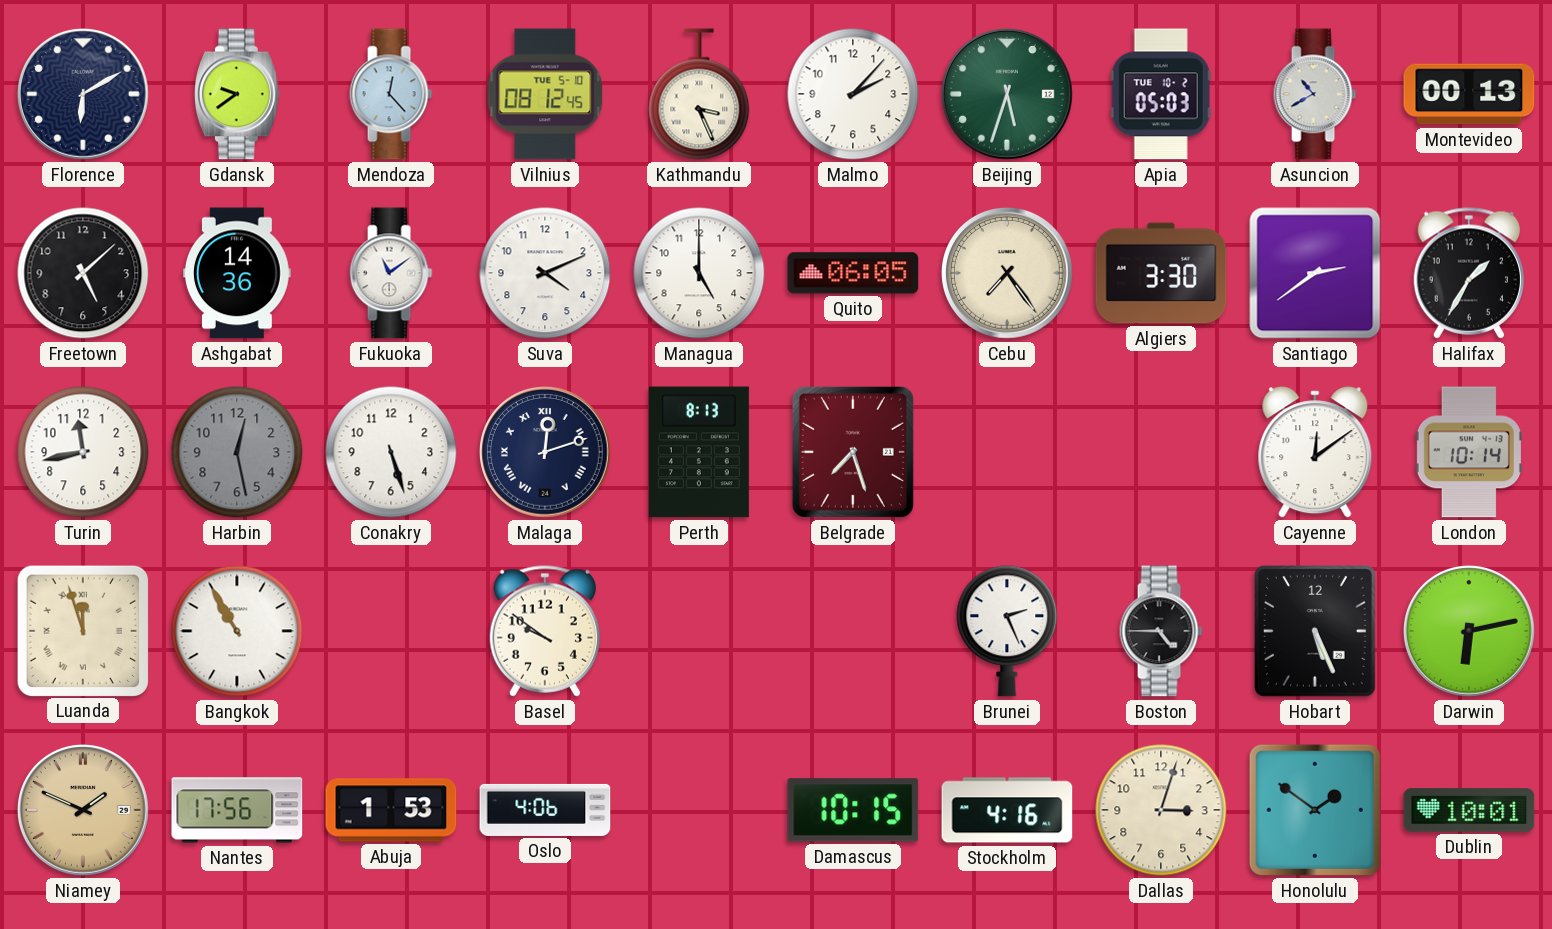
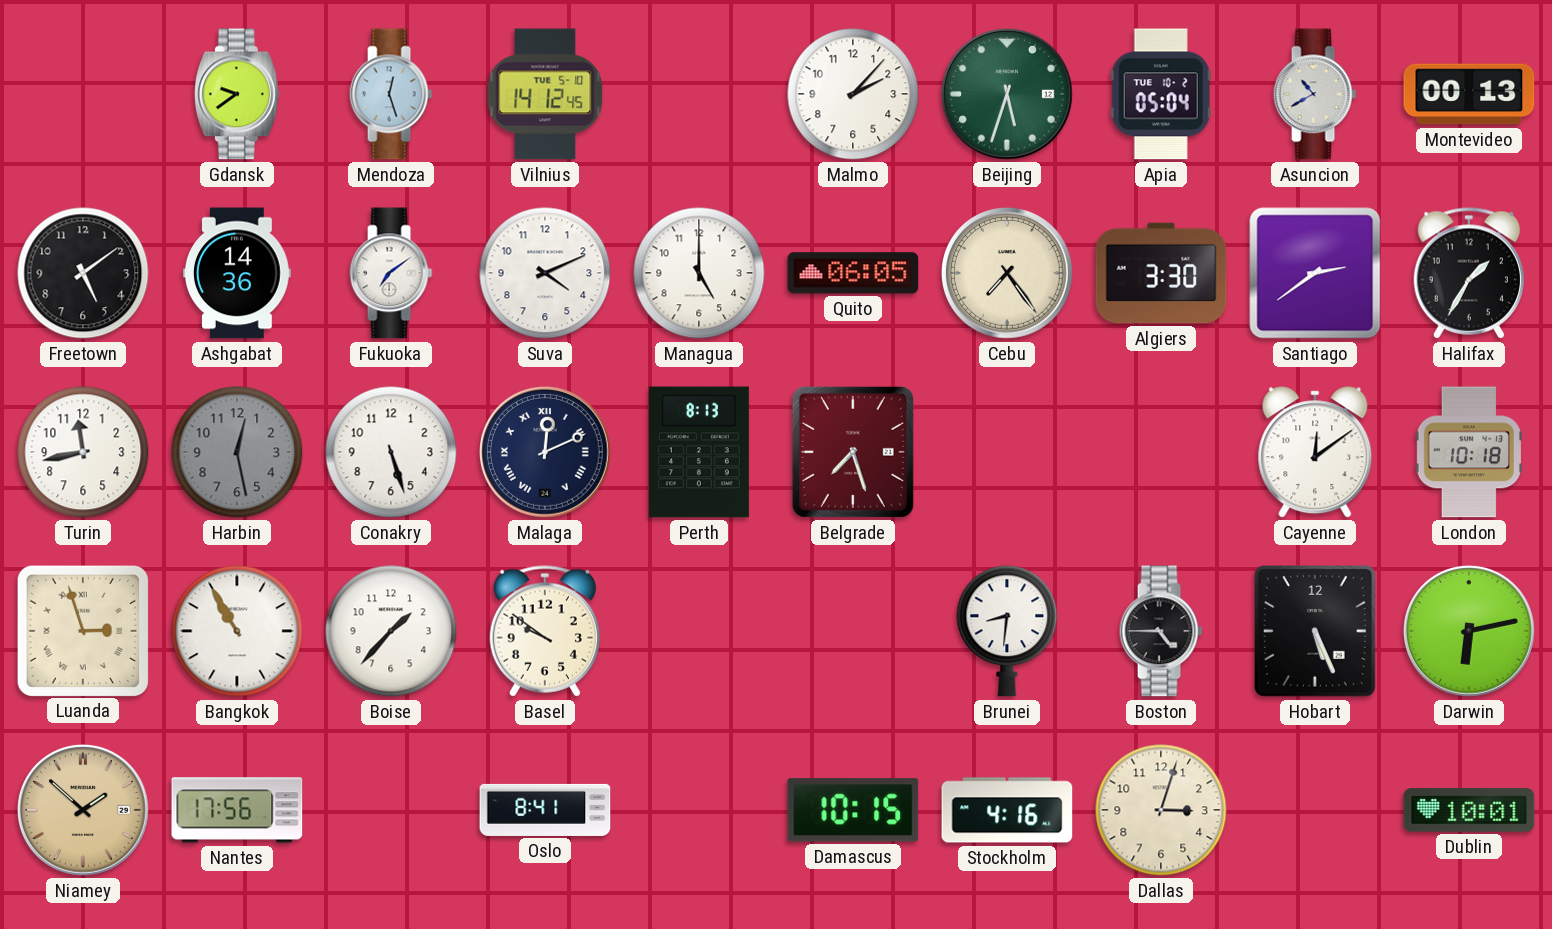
Florence: 6:10 -> none
Mendoza: 12:23 -> 12:27
Vilnius: 08:12 -> 14:12
Kathmandu: 3:26 -> none
Apia: 05:03 -> 05:04
Freetown: 5:08 -> 5:09
Fukuoka: 11:09 -> 7:09
Malaga: 12:12 -> 12:11
London: 10:14 -> 10:18
Luanda: 11:57 -> 2:57
Boise: none -> 1:37
Brunei: 2:26 -> 8:31
Niamey: 1:49 -> 1:52
Abuja: 1:53 -> none
Oslo: 4:06 -> 8:41
Honolulu: 1:51 -> none
